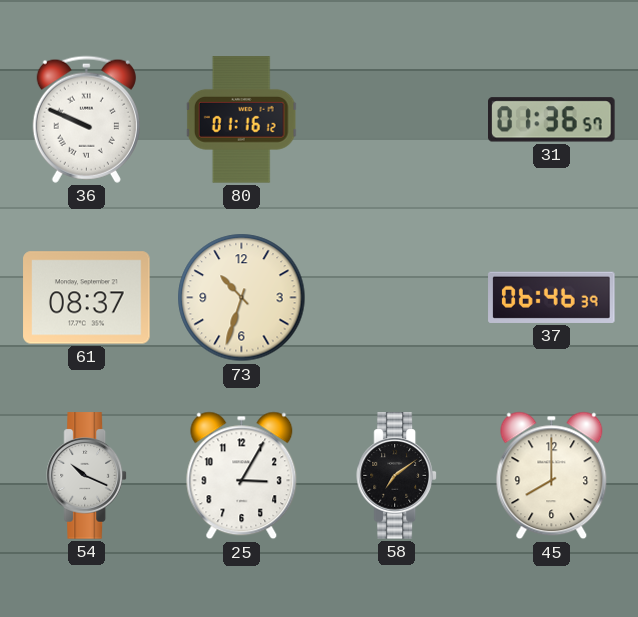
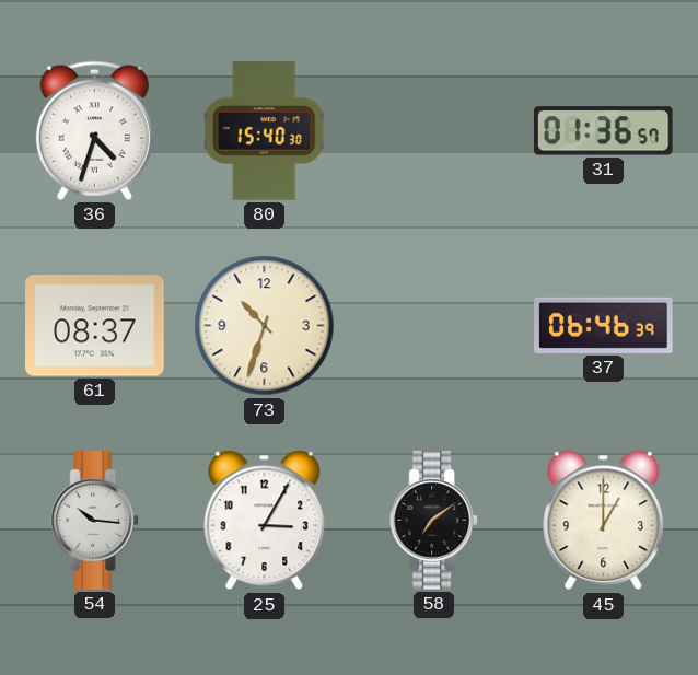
36: 9:49 -> 4:33
80: 01:16 -> 15:40
54: 10:19 -> 10:16
45: 8:00 -> 1:00
